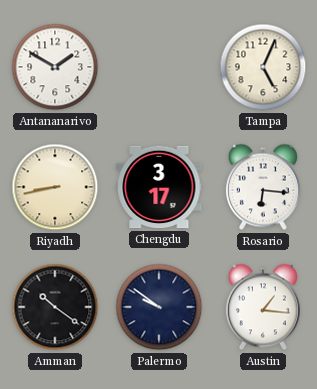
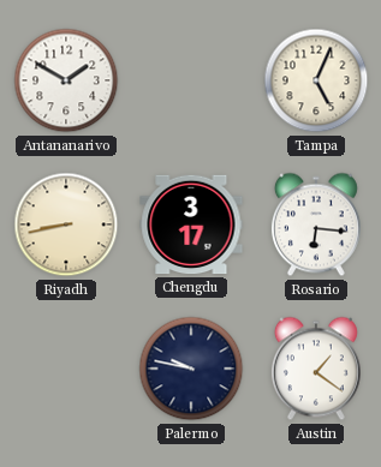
Amman: 10:21 -> none
Palermo: 9:51 -> 9:47
Austin: 1:16 -> 1:21
